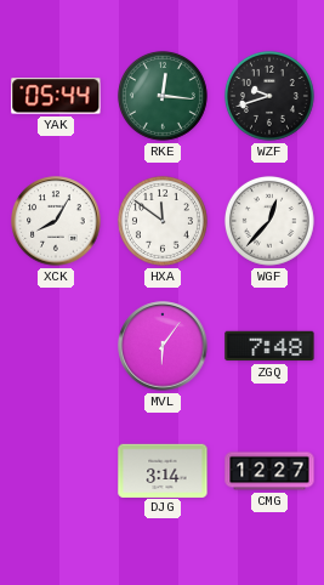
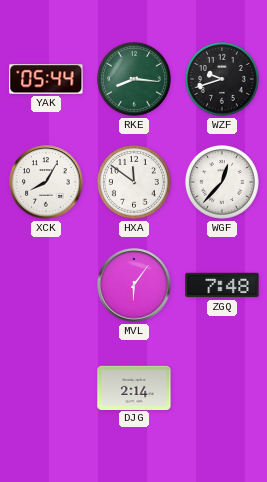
RKE: 12:16 -> 8:16
DJG: 3:14 -> 2:14
CMG: 12:27 -> none
